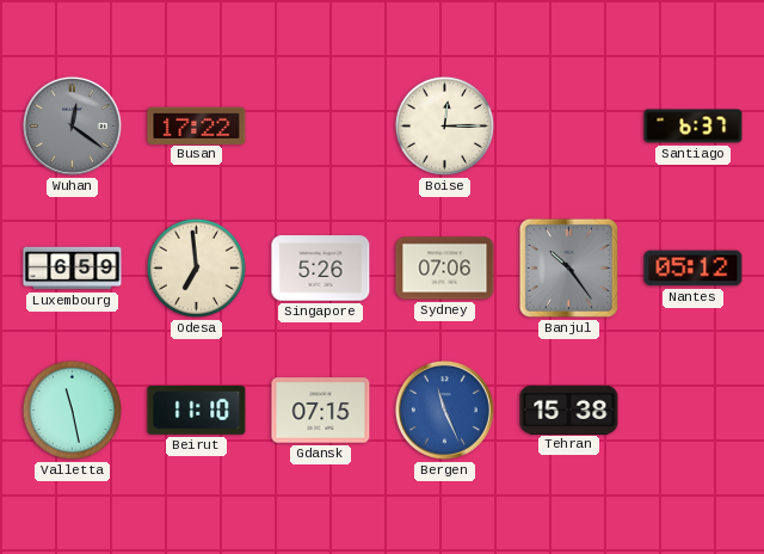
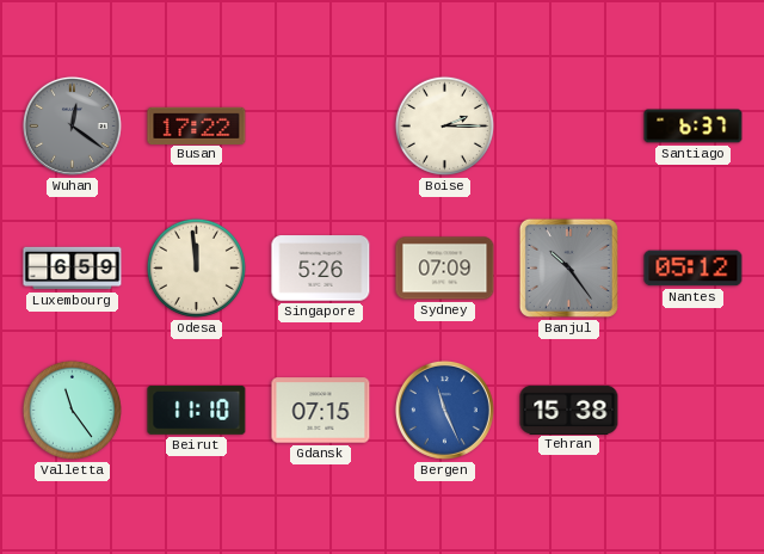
Boise: 12:15 -> 2:15
Odesa: 6:59 -> 11:59
Sydney: 07:06 -> 07:09
Valletta: 11:28 -> 11:24
